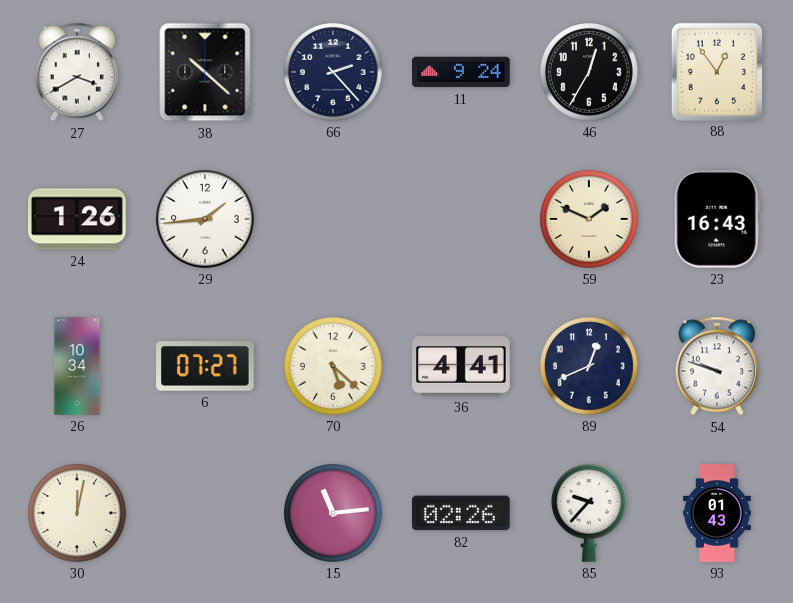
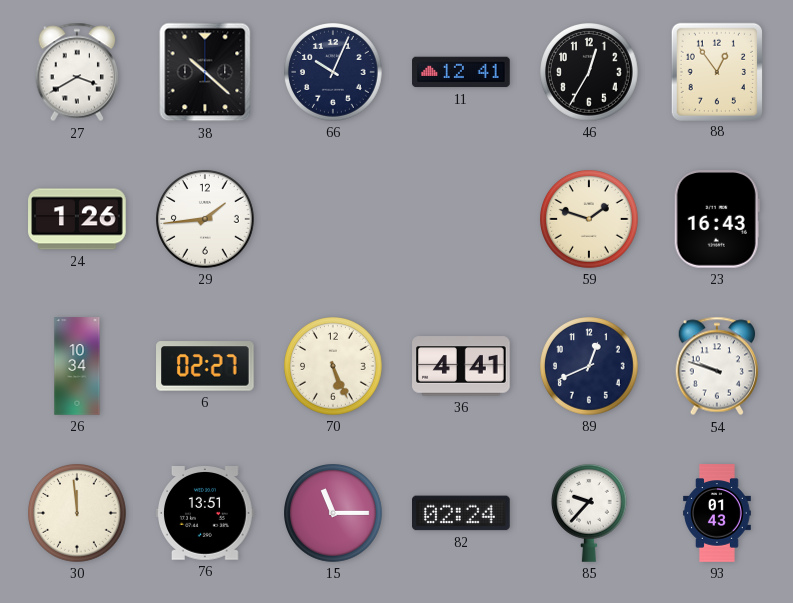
66: 2:23 -> 10:04
11: 9:24 -> 12:41
59: 1:49 -> 1:48
6: 07:27 -> 02:27
70: 5:22 -> 5:26
30: 12:02 -> 11:59
76: none -> 13:51
15: 11:14 -> 11:15
82: 02:26 -> 02:24
